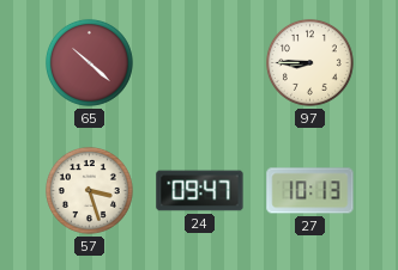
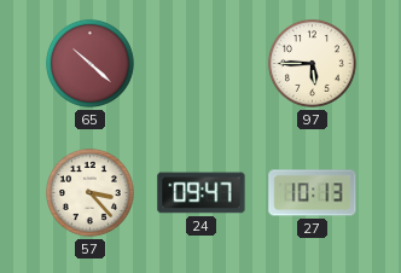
97: 8:45 -> 5:45
57: 3:27 -> 3:23
